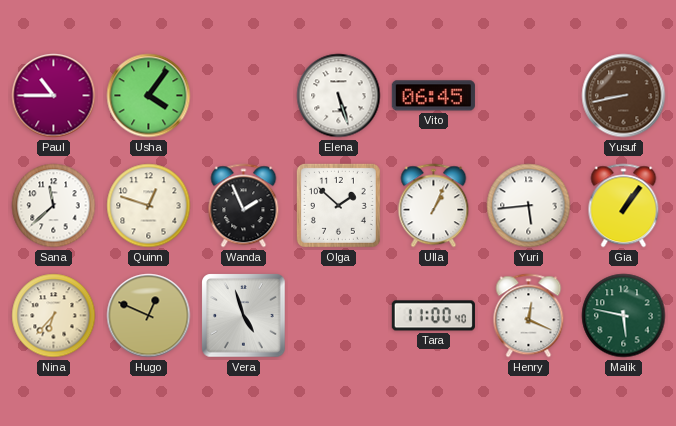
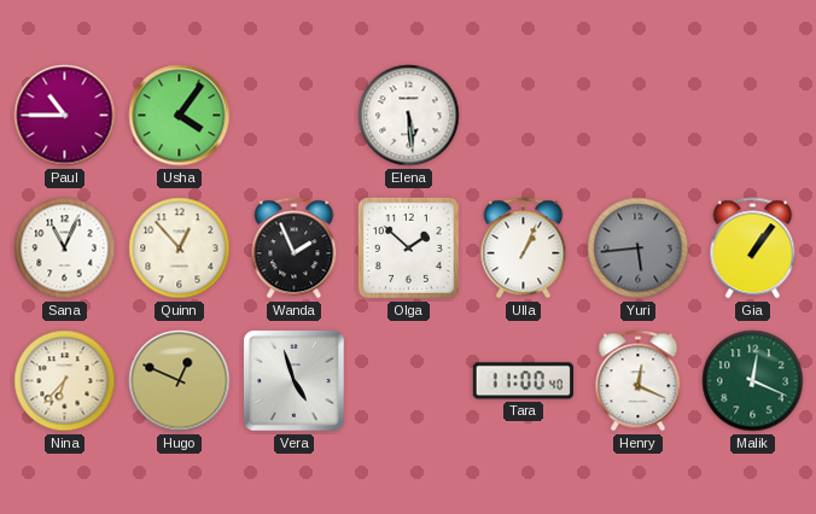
Elena: 5:27 -> 5:29
Vito: 06:45 -> none
Yusuf: 8:43 -> none
Sana: 11:38 -> 11:04
Quinn: 12:48 -> 12:53
Yuri dial: white -> grey
Malik: 5:47 -> 12:19
